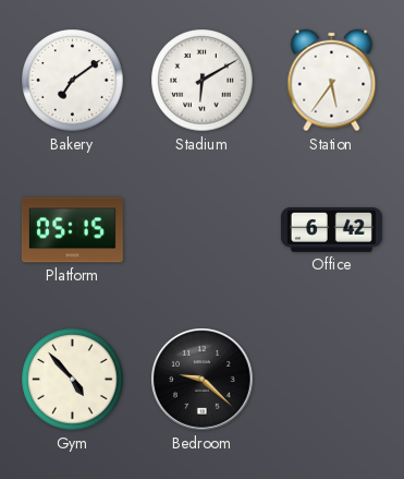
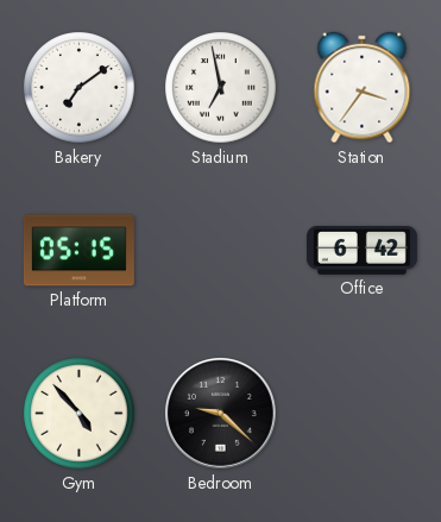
Stadium: 6:10 -> 6:58
Station: 5:36 -> 3:36
